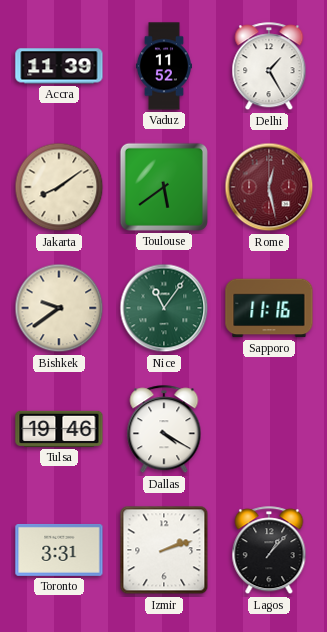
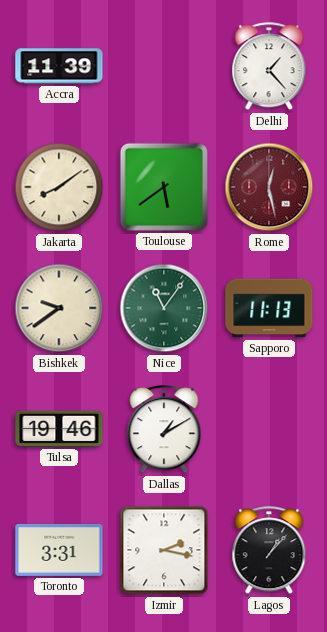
Vaduz: 11:52 -> none
Delhi: 1:25 -> 1:23
Sapporo: 11:16 -> 11:13
Dallas: 4:20 -> 1:10
Izmir: 2:12 -> 2:17
